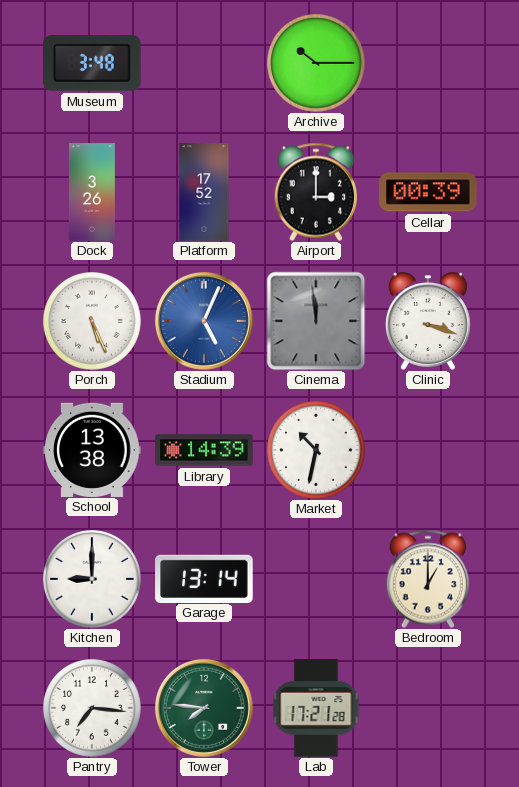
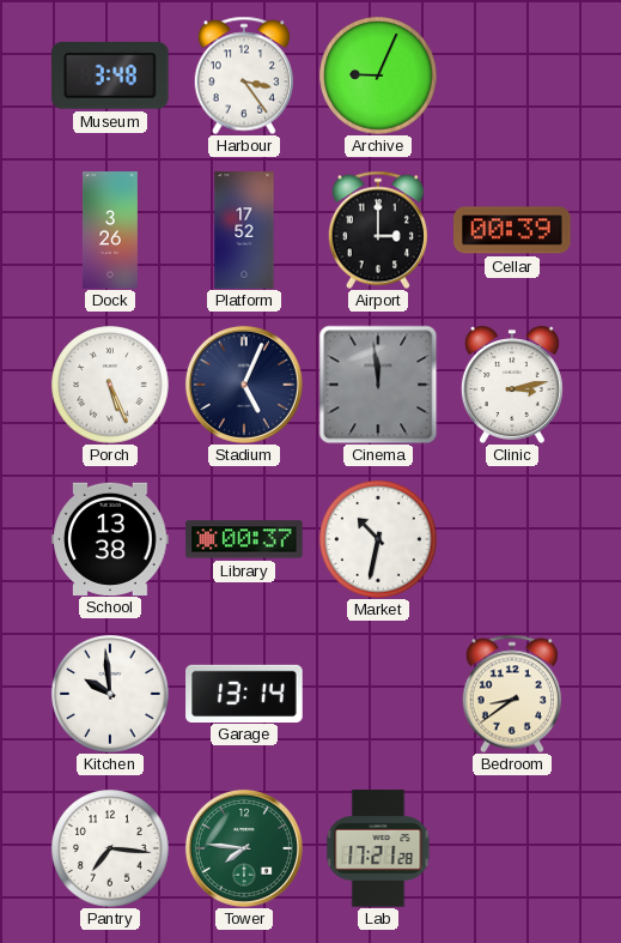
Harbour: none -> 3:24
Archive: 10:15 -> 9:04
Stadium dial: blue -> navy
Clinic: 3:18 -> 3:13
Library: 14:39 -> 00:37
Kitchen: 9:00 -> 9:59
Bedroom: 1:00 -> 8:39
